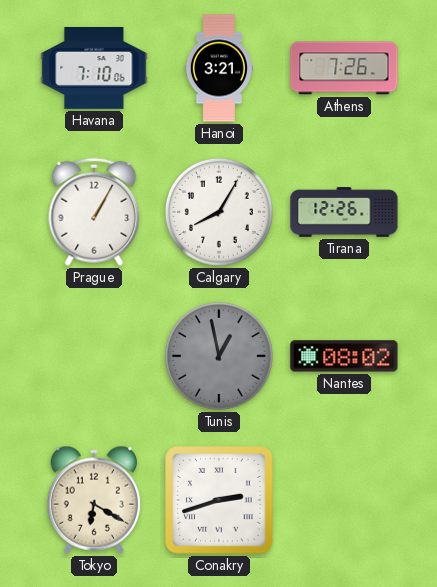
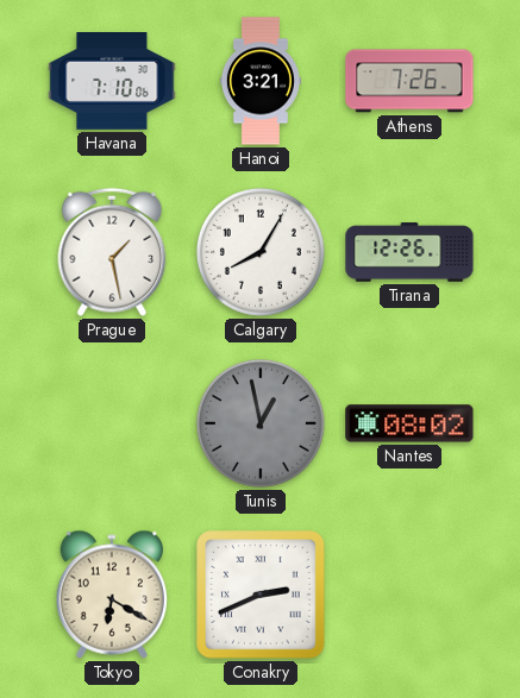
Prague: 1:05 -> 1:28
Conakry: 2:42 -> 2:41
